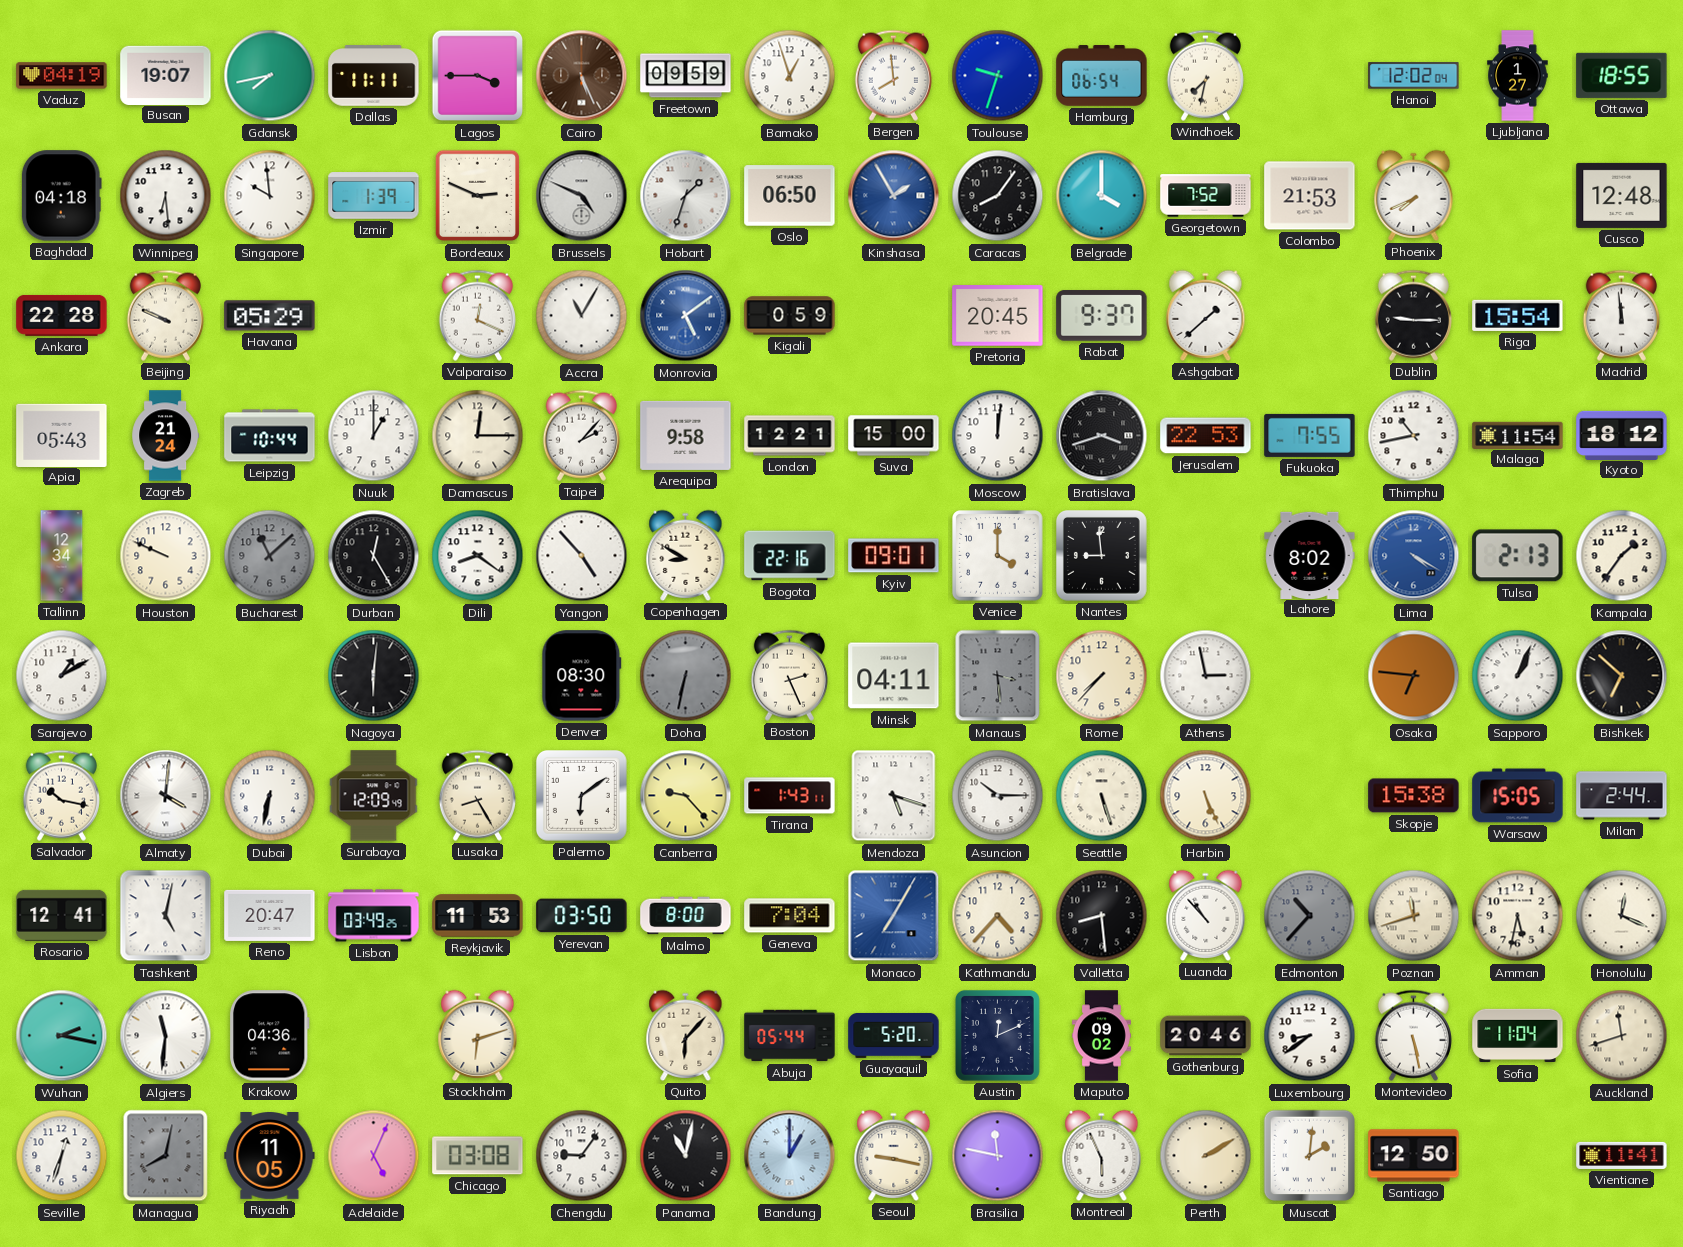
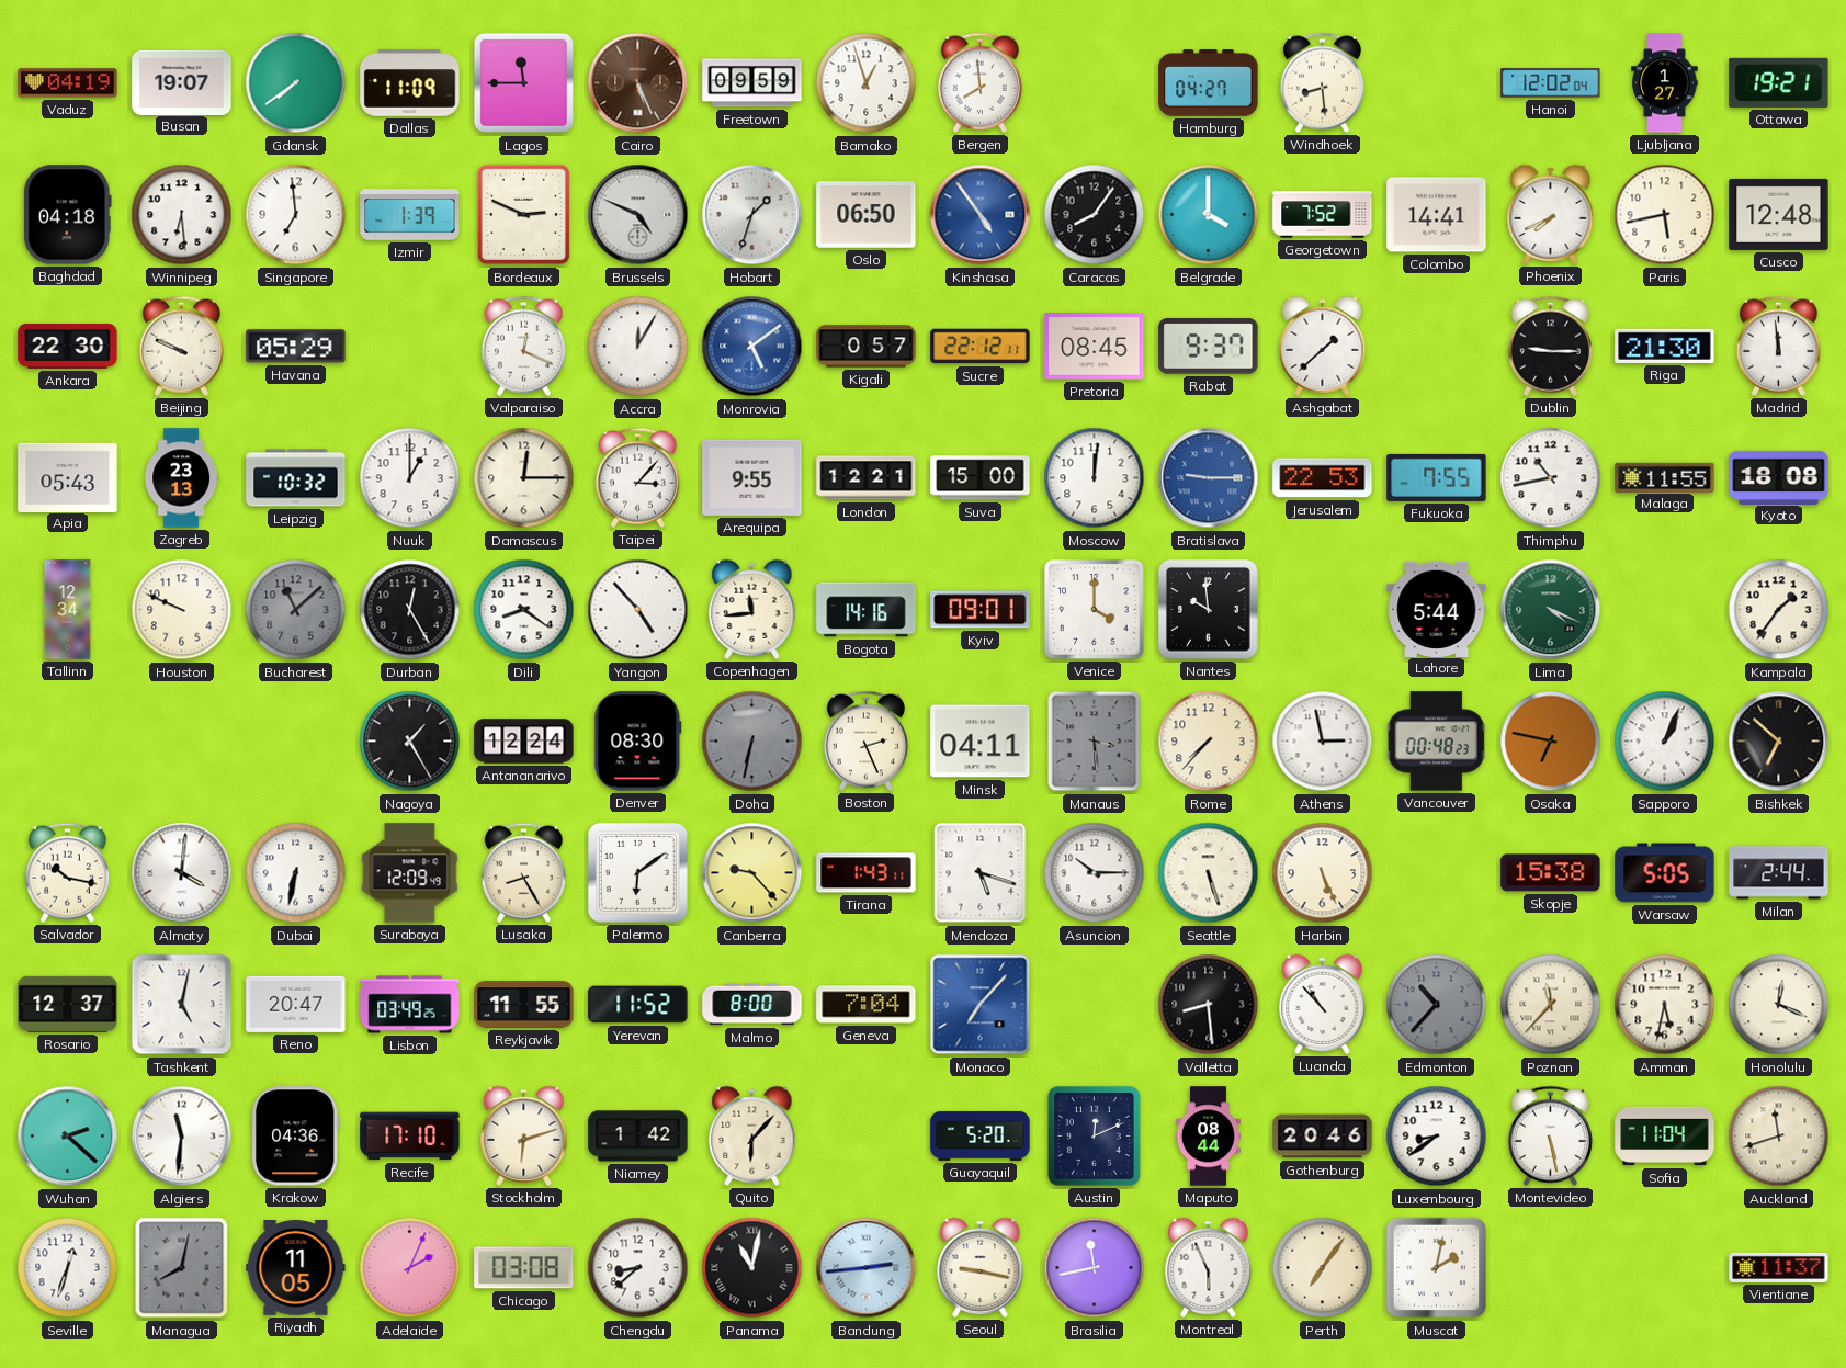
Gdansk: 7:43 -> 7:39
Dallas: 11:11 -> 11:09
Lagos: 3:45 -> 11:45
Toulouse: 9:33 -> none
Hamburg: 06:54 -> 04:27
Windhoek: 7:32 -> 8:29
Ottawa: 18:55 -> 19:21
Singapore: 9:59 -> 6:59
Kinshasa: 1:55 -> 4:54
Colombo: 21:53 -> 14:41
Paris: none -> 5:43
Ankara: 22:28 -> 22:30
Accra: 11:05 -> 12:05
Kigali: 0:59 -> 0:57
Sucre: none -> 22:12
Pretoria: 20:45 -> 08:45
Riga: 15:54 -> 21:30
Zagreb: 21:24 -> 23:13
Leipzig: 10:44 -> 10:32
Taipei: 2:07 -> 3:07
Arequipa: 9:58 -> 9:55
Bratislava: 3:42 -> 9:15
Bratislava dial: black -> blue
Malaga: 11:54 -> 11:55
Kyoto: 18:12 -> 18:08
Copenhagen: 8:50 -> 11:44
Bogota: 22:16 -> 14:16
Nantes: 8:59 -> 9:59
Lahore: 8:02 -> 5:44
Lima: 4:20 -> 4:19
Lima dial: blue -> green
Tulsa: 2:13 -> none
Sarajevo: 1:10 -> none
Nagoya: 6:01 -> 1:25
Antananarivo: none -> 12:24
Vancouver: none -> 00:48
Osaka: 6:46 -> 6:47
Warsaw: 15:05 -> 5:05
Rosario: 12:41 -> 12:37
Reykjavik: 11:53 -> 11:55
Yerevan: 03:50 -> 11:52
Monaco: 7:05 -> 7:07
Kathmandu: 4:37 -> none
Poznan: 11:42 -> 11:37
Wuhan: 2:17 -> 2:22
Recife: none -> 17:10
Niamey: none -> 1:42
Abuja: 05:44 -> none
Maputo: 09:02 -> 08:44
Adelaide: 5:04 -> 2:04
Chengdu: 9:06 -> 8:38
Bandung: 1:00 -> 2:44
Brasilia: 11:47 -> 11:43
Perth: 2:10 -> 7:06
Muscat: 2:01 -> 2:02
Santiago: 12:50 -> none
Vientiane: 11:41 -> 11:37
